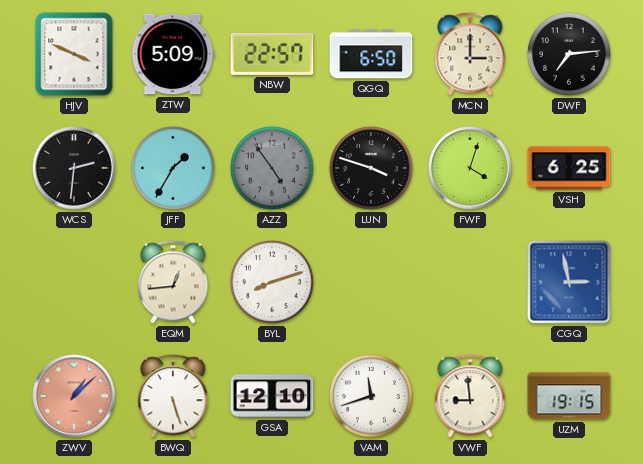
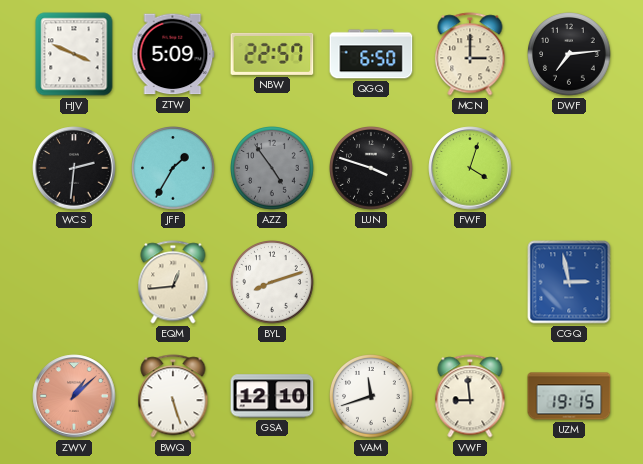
VSH: 6:25 -> none
